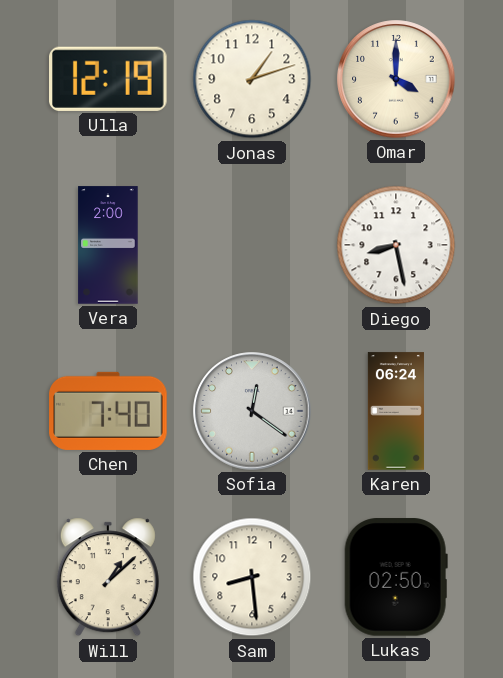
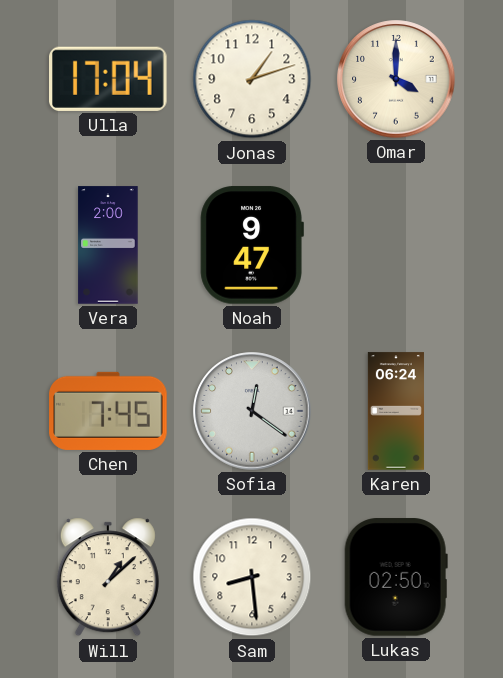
Ulla: 12:19 -> 17:04
Noah: none -> 9:47
Diego: 8:28 -> none
Chen: 7:40 -> 7:45
